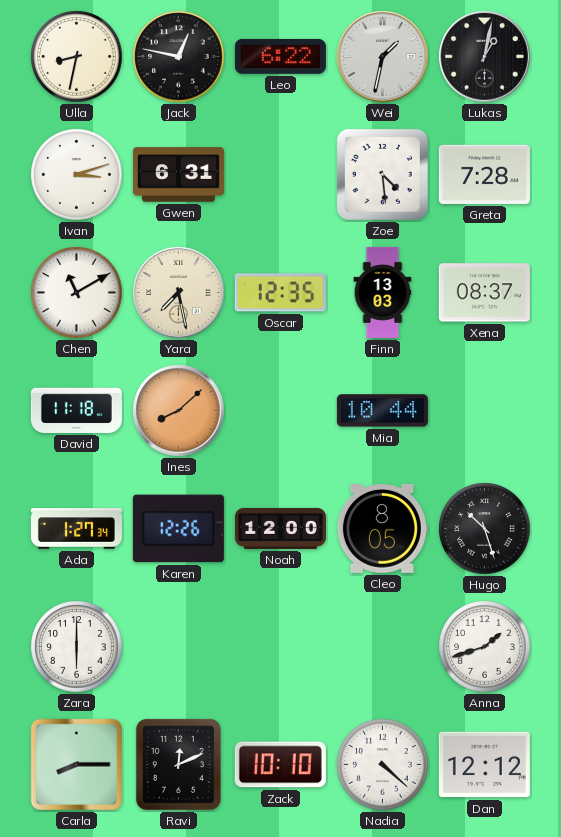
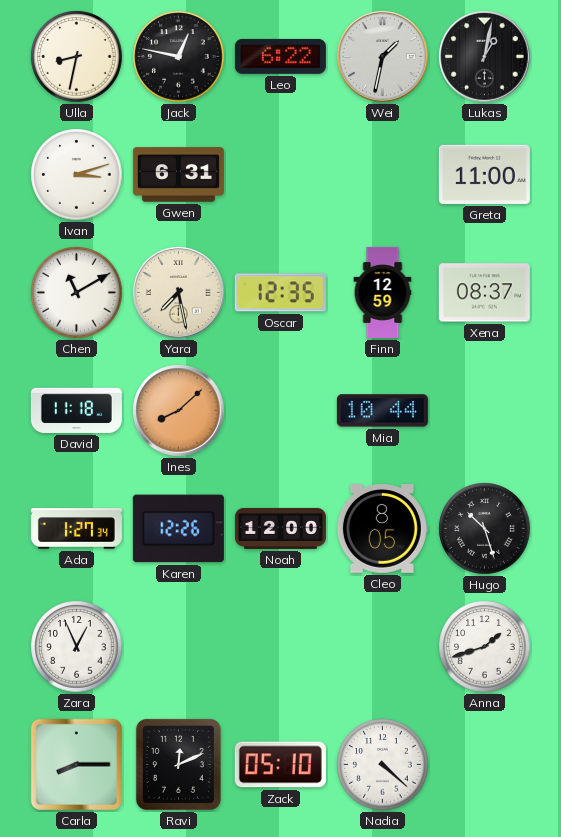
Zoe: 4:29 -> none
Greta: 7:28 -> 11:00
Finn: 13:03 -> 12:59
Zara: 6:00 -> 12:56
Zack: 10:10 -> 05:10
Dan: 12:12 -> none
